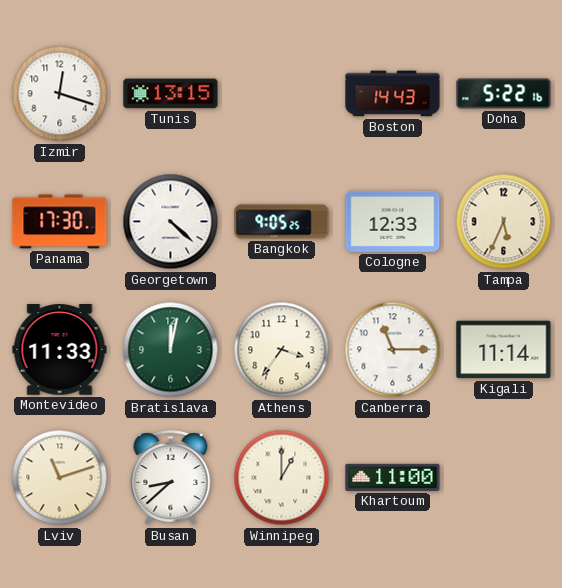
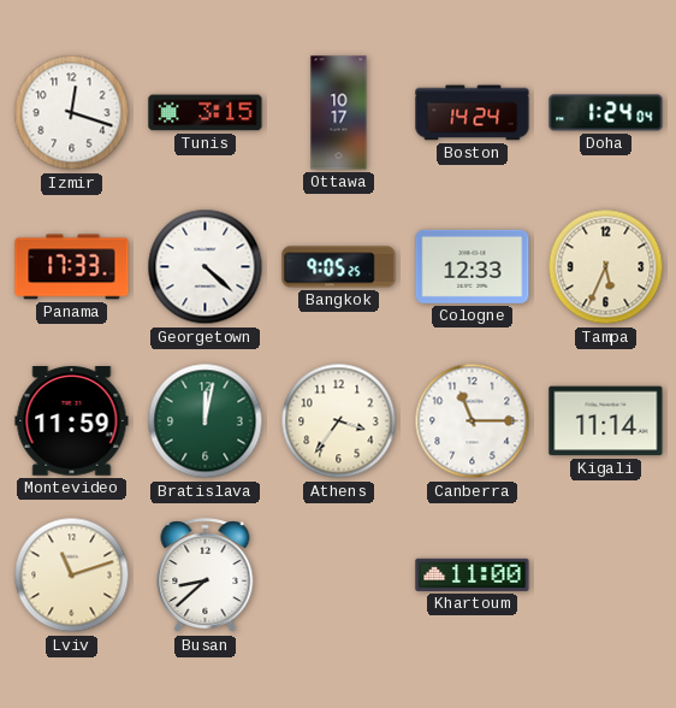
Tunis: 13:15 -> 3:15
Ottawa: none -> 10:17
Boston: 14:43 -> 14:24
Doha: 5:22 -> 1:24
Panama: 17:30 -> 17:33
Montevideo: 11:33 -> 11:59
Winnipeg: 1:00 -> none
